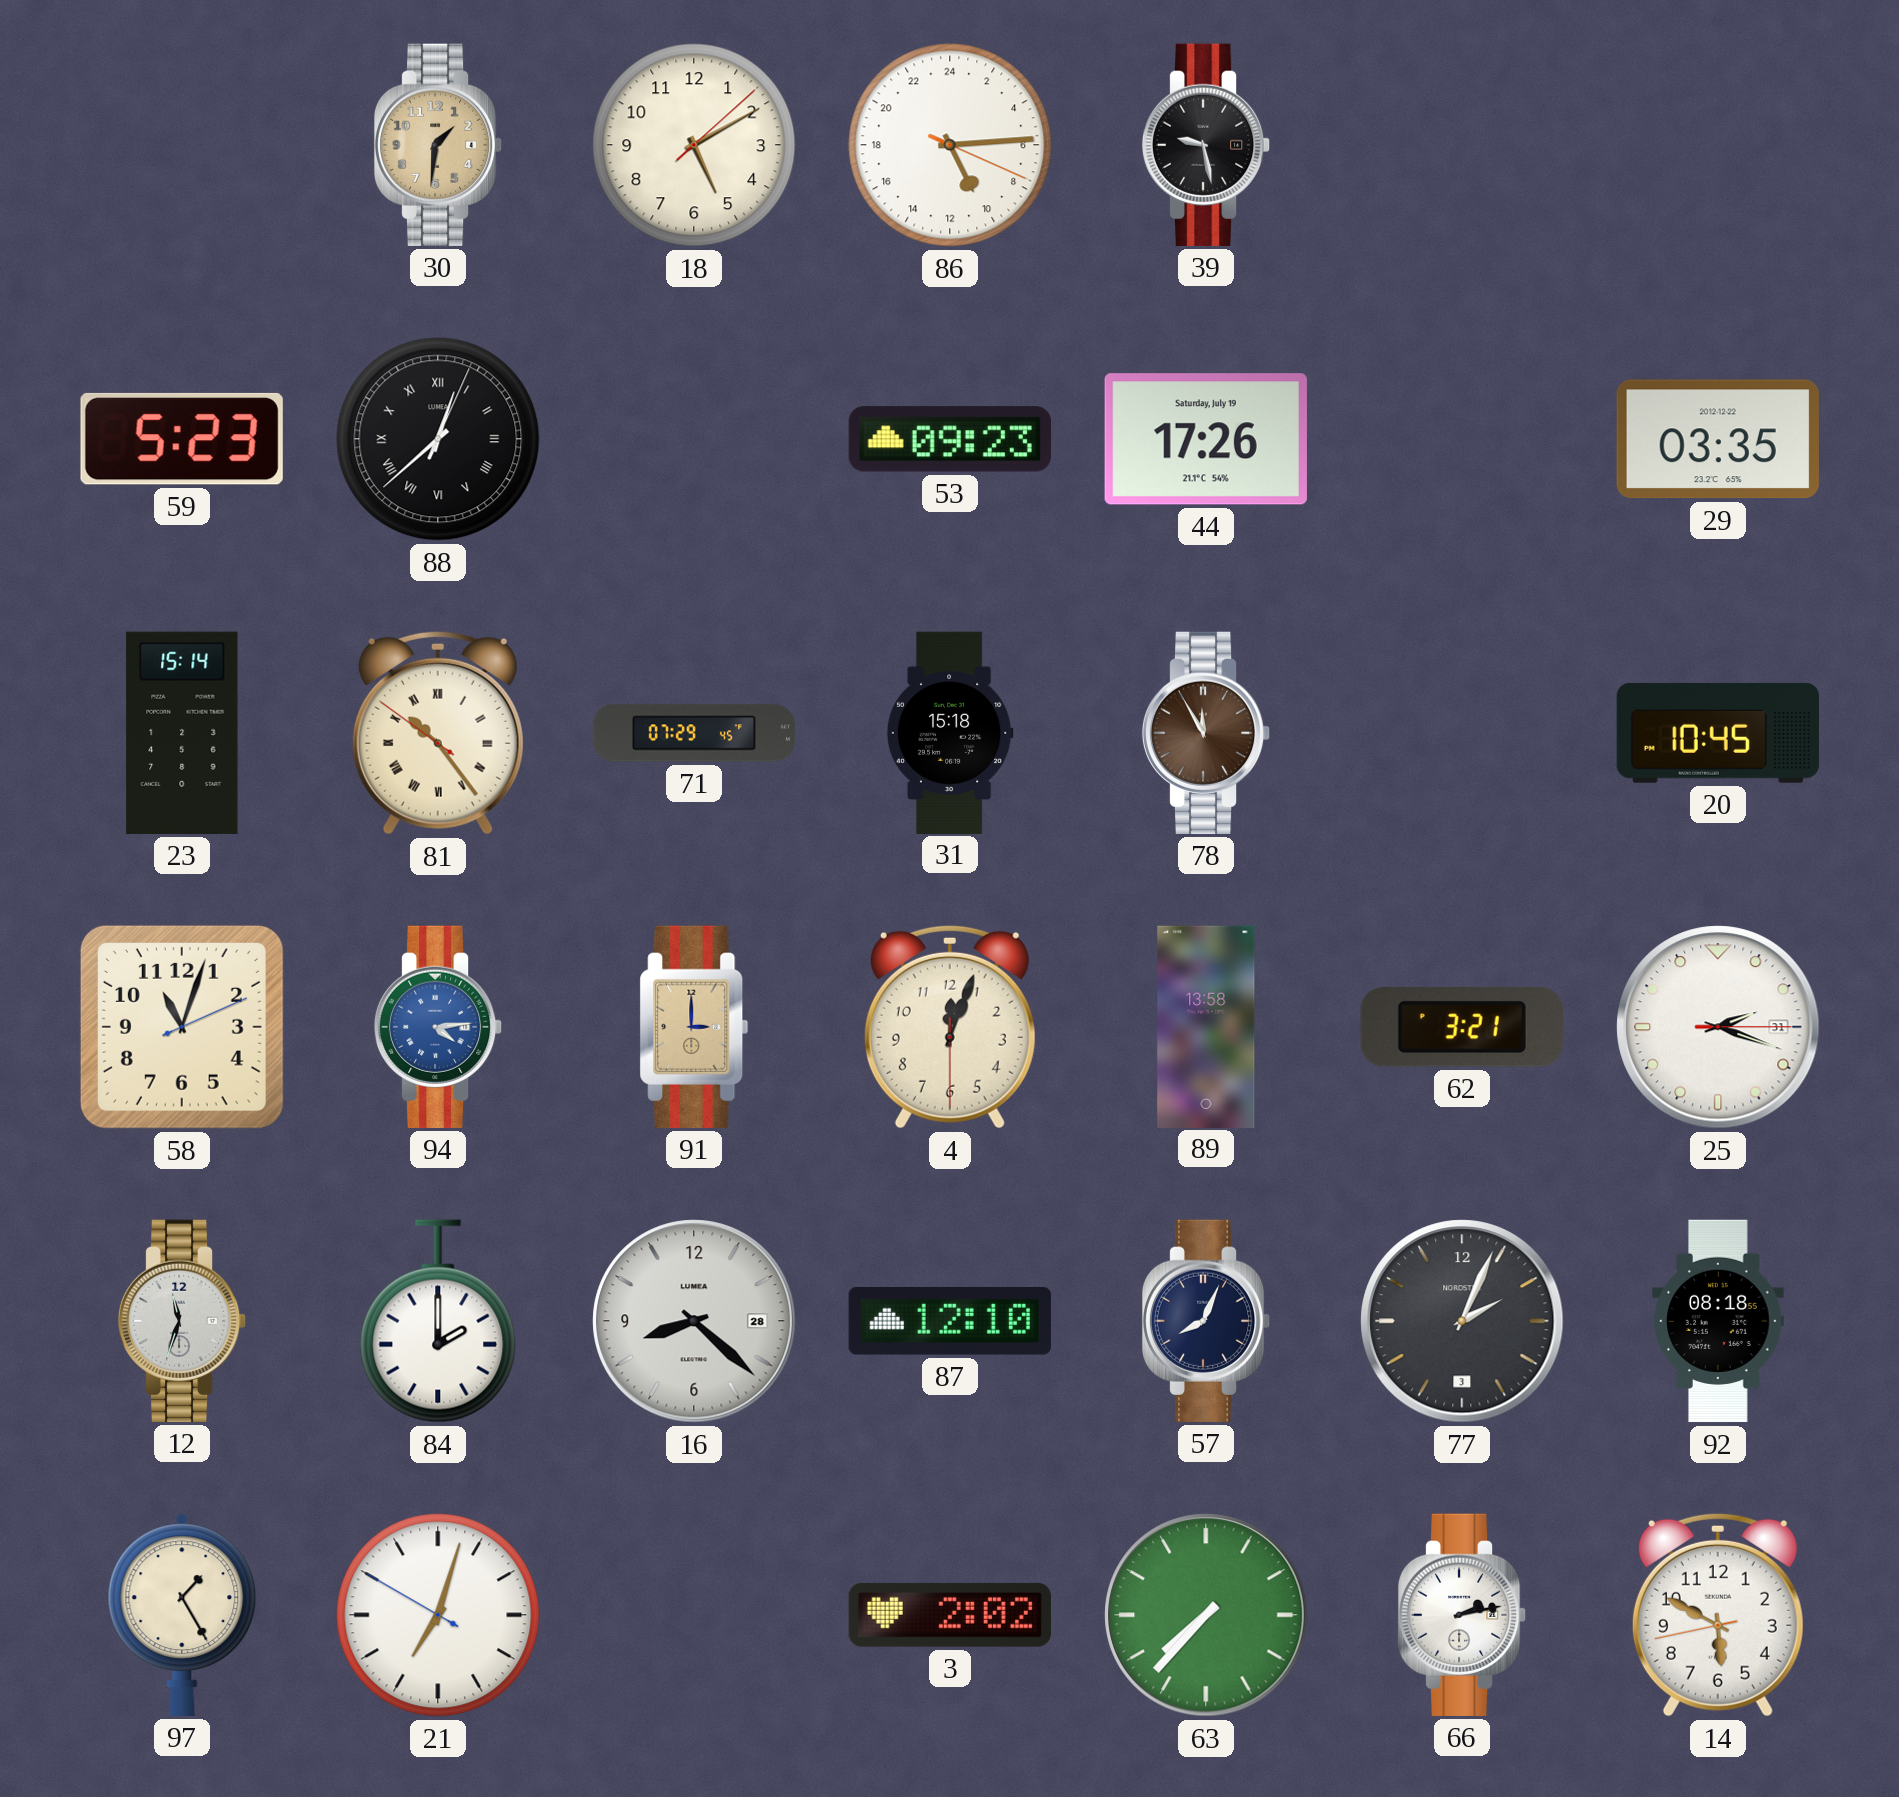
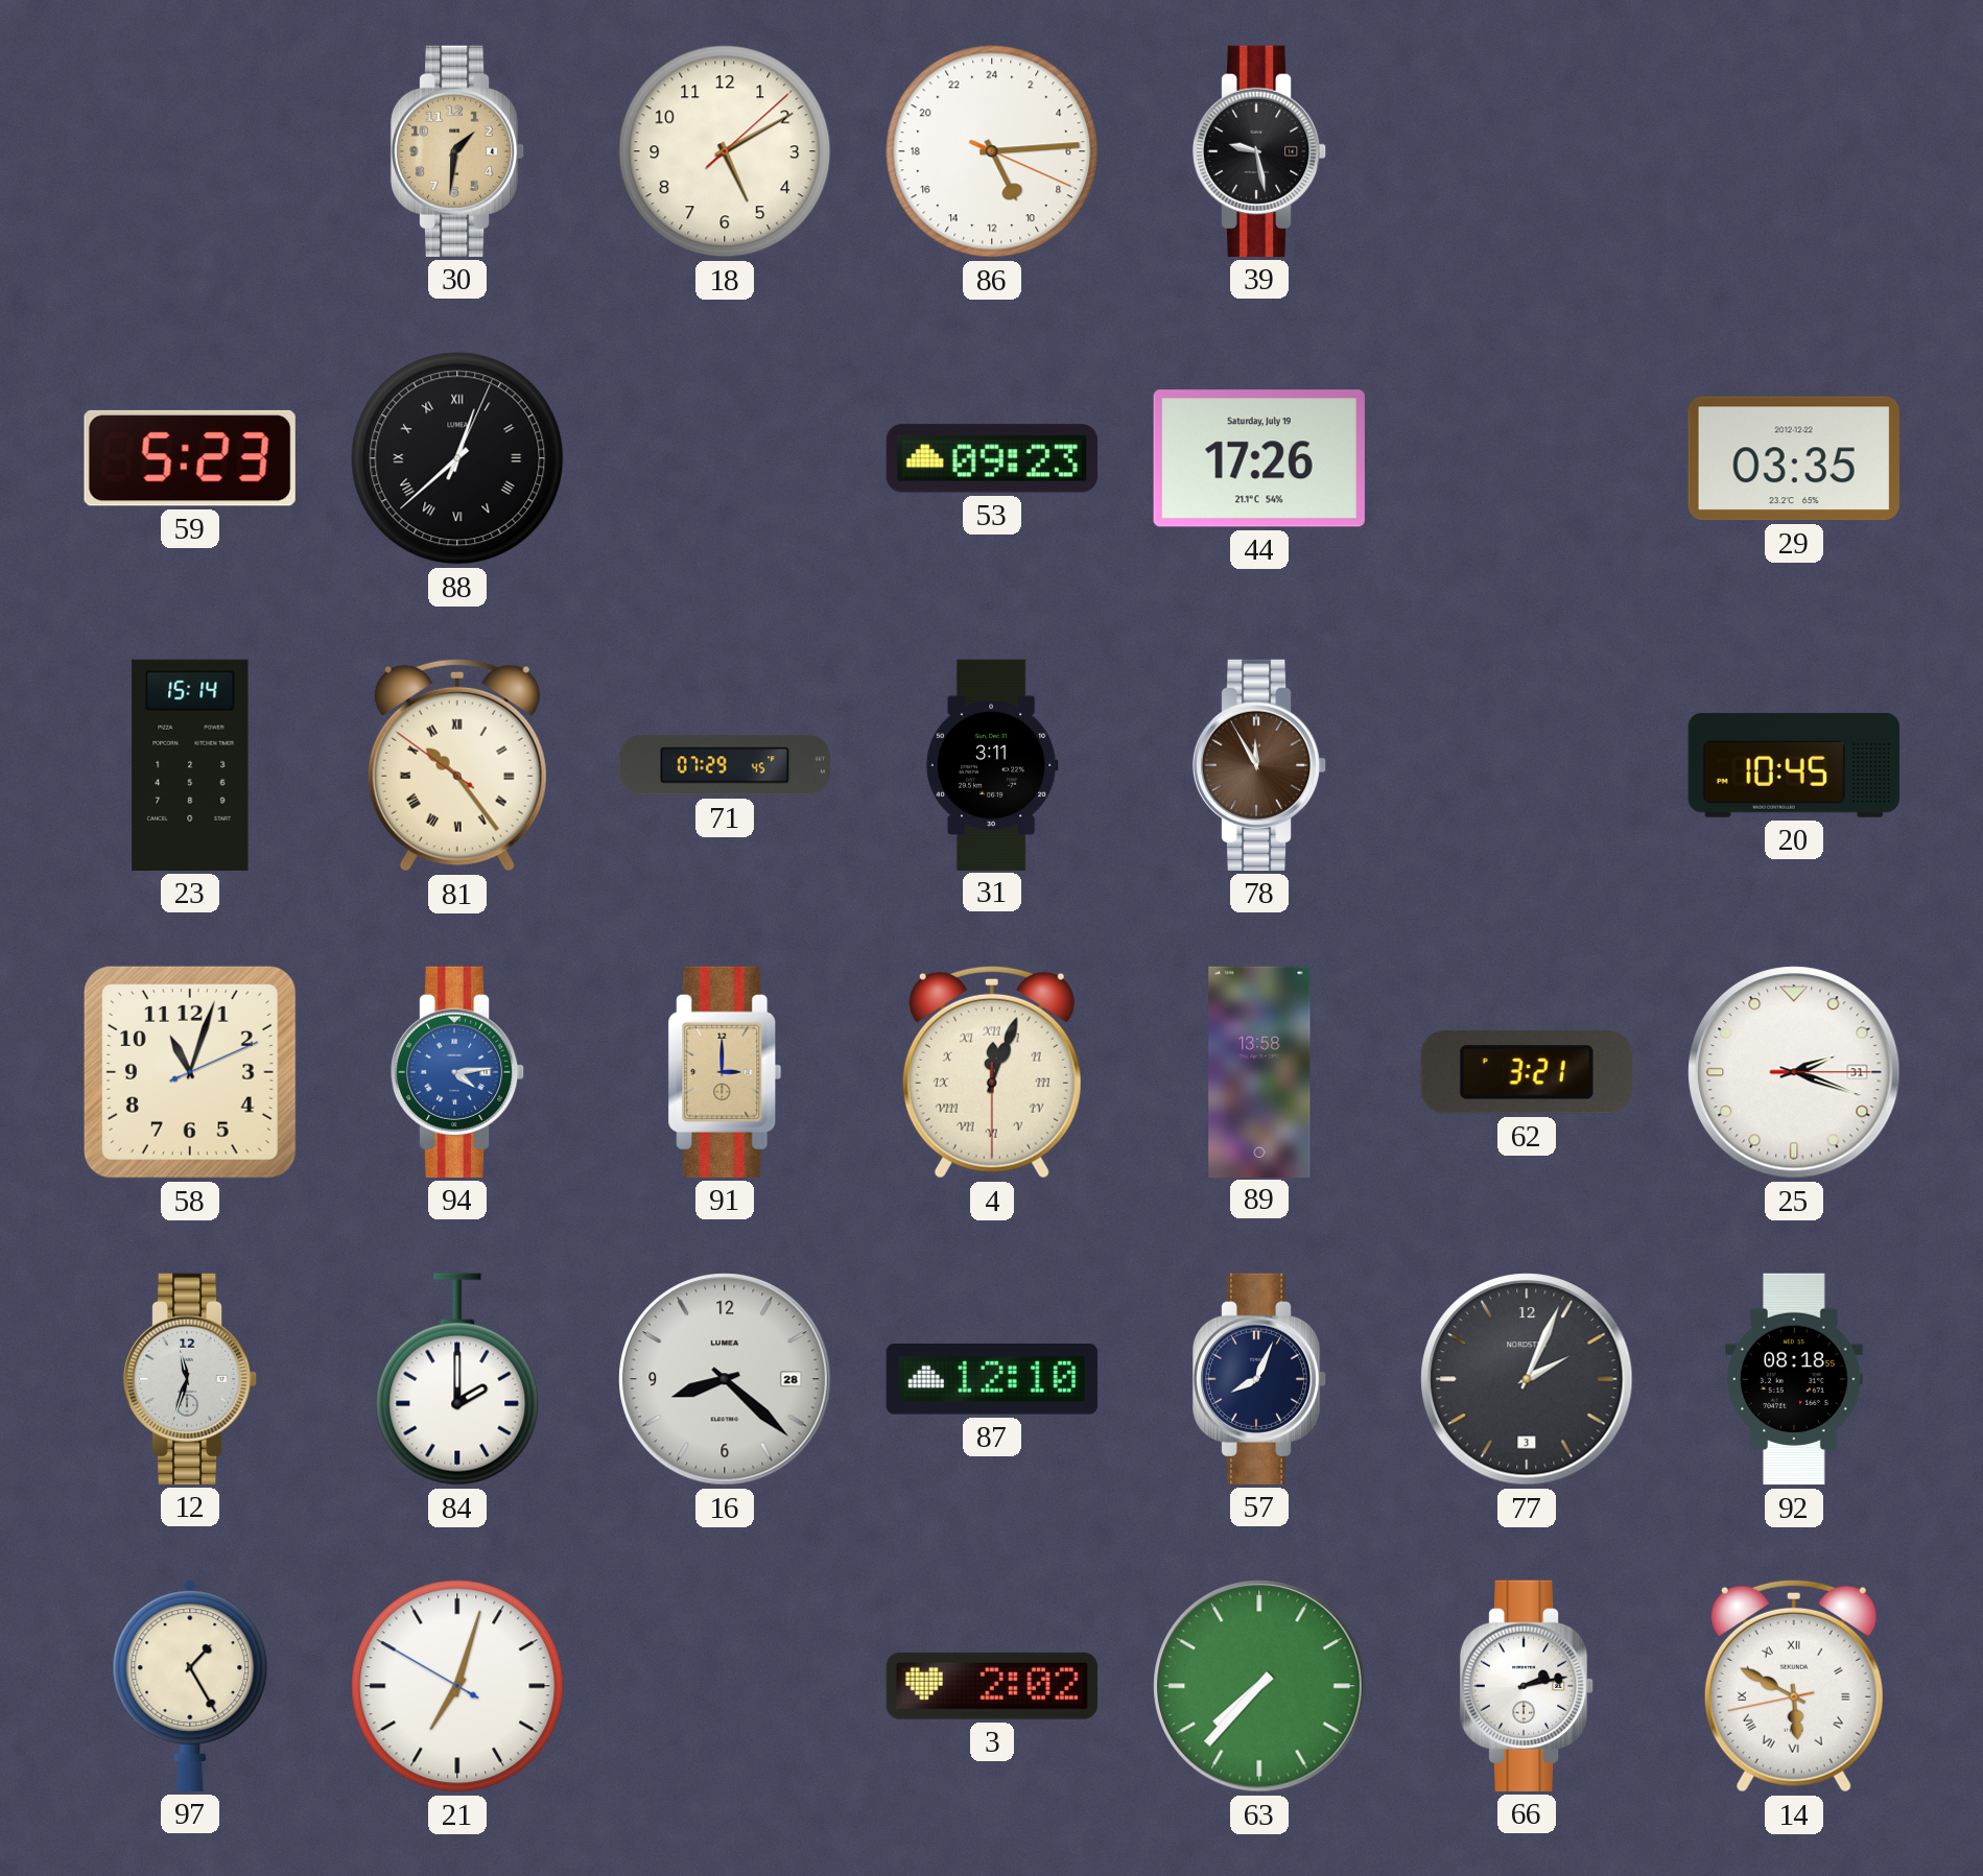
31: 15:18 -> 3:11
4 numerals: Arabic -> Roman
14 numerals: Arabic -> Roman
